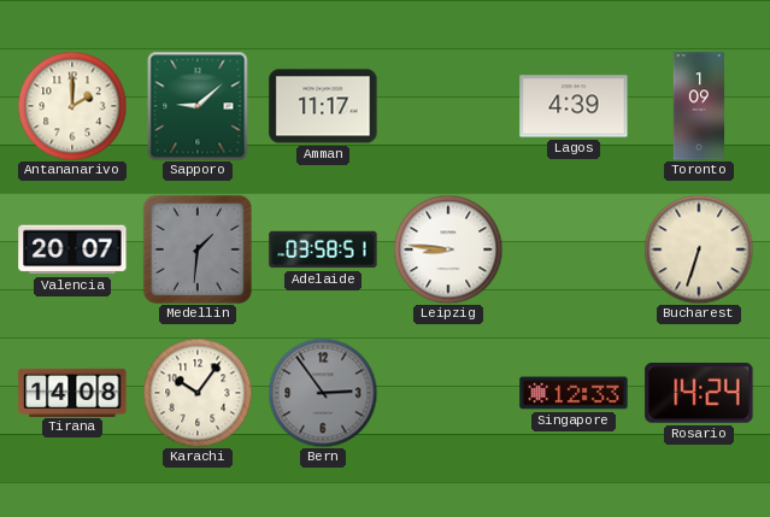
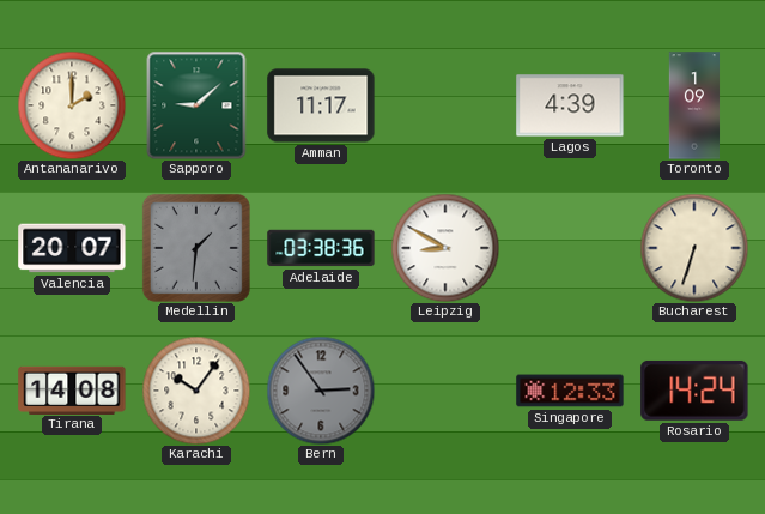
Adelaide: 03:58 -> 03:38
Leipzig: 8:46 -> 8:50
